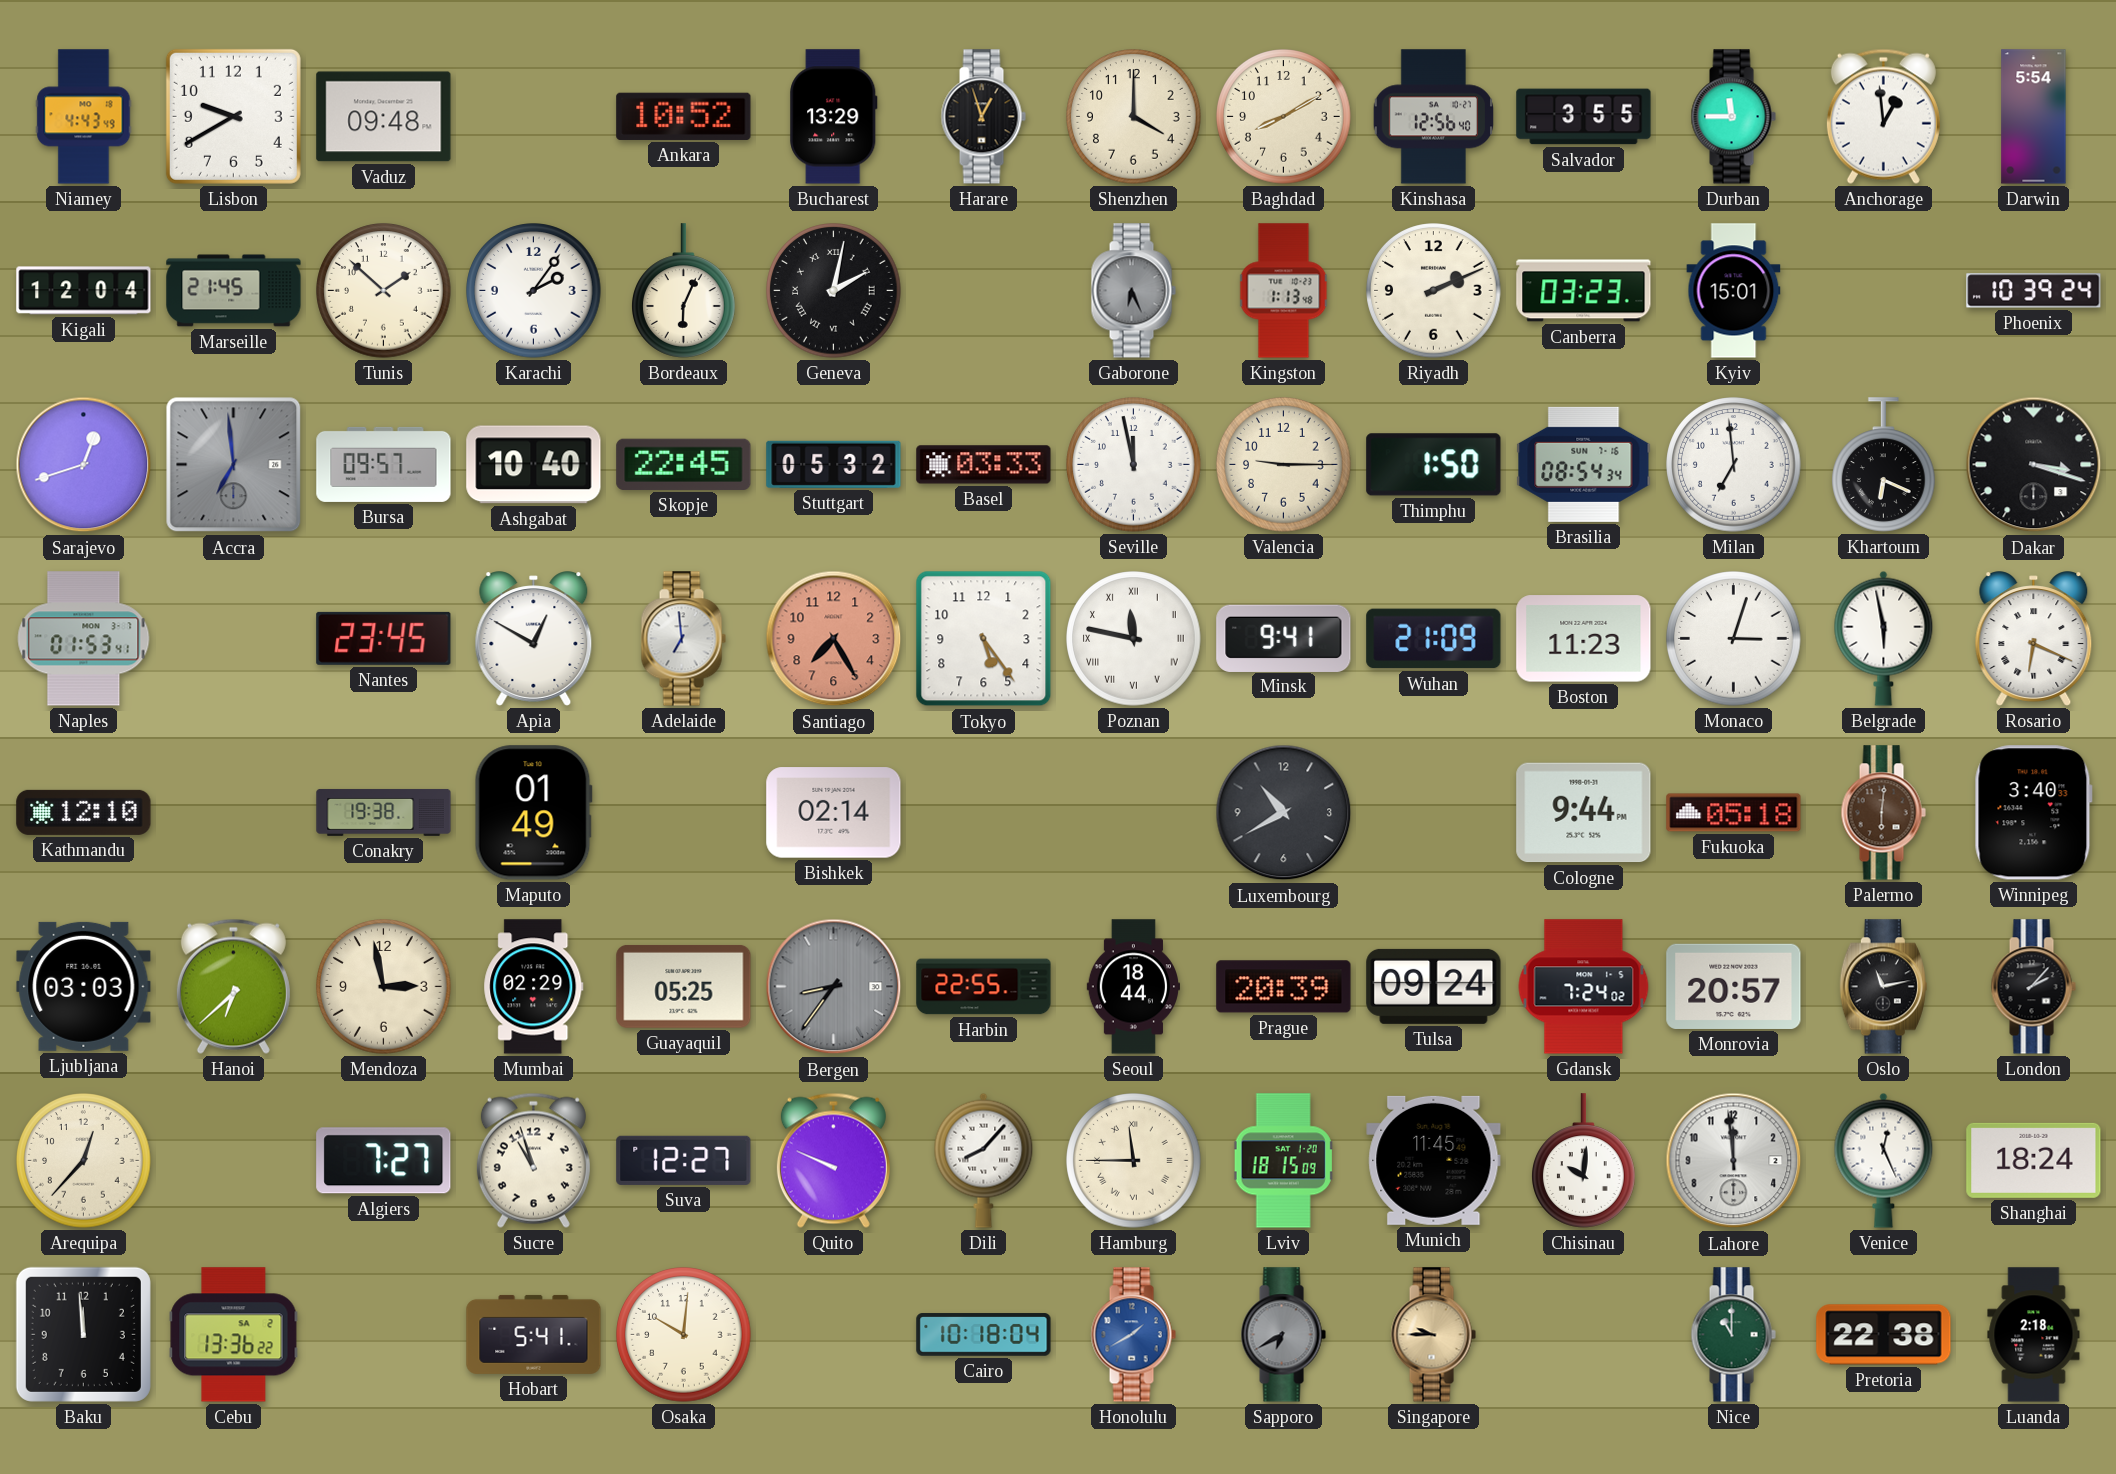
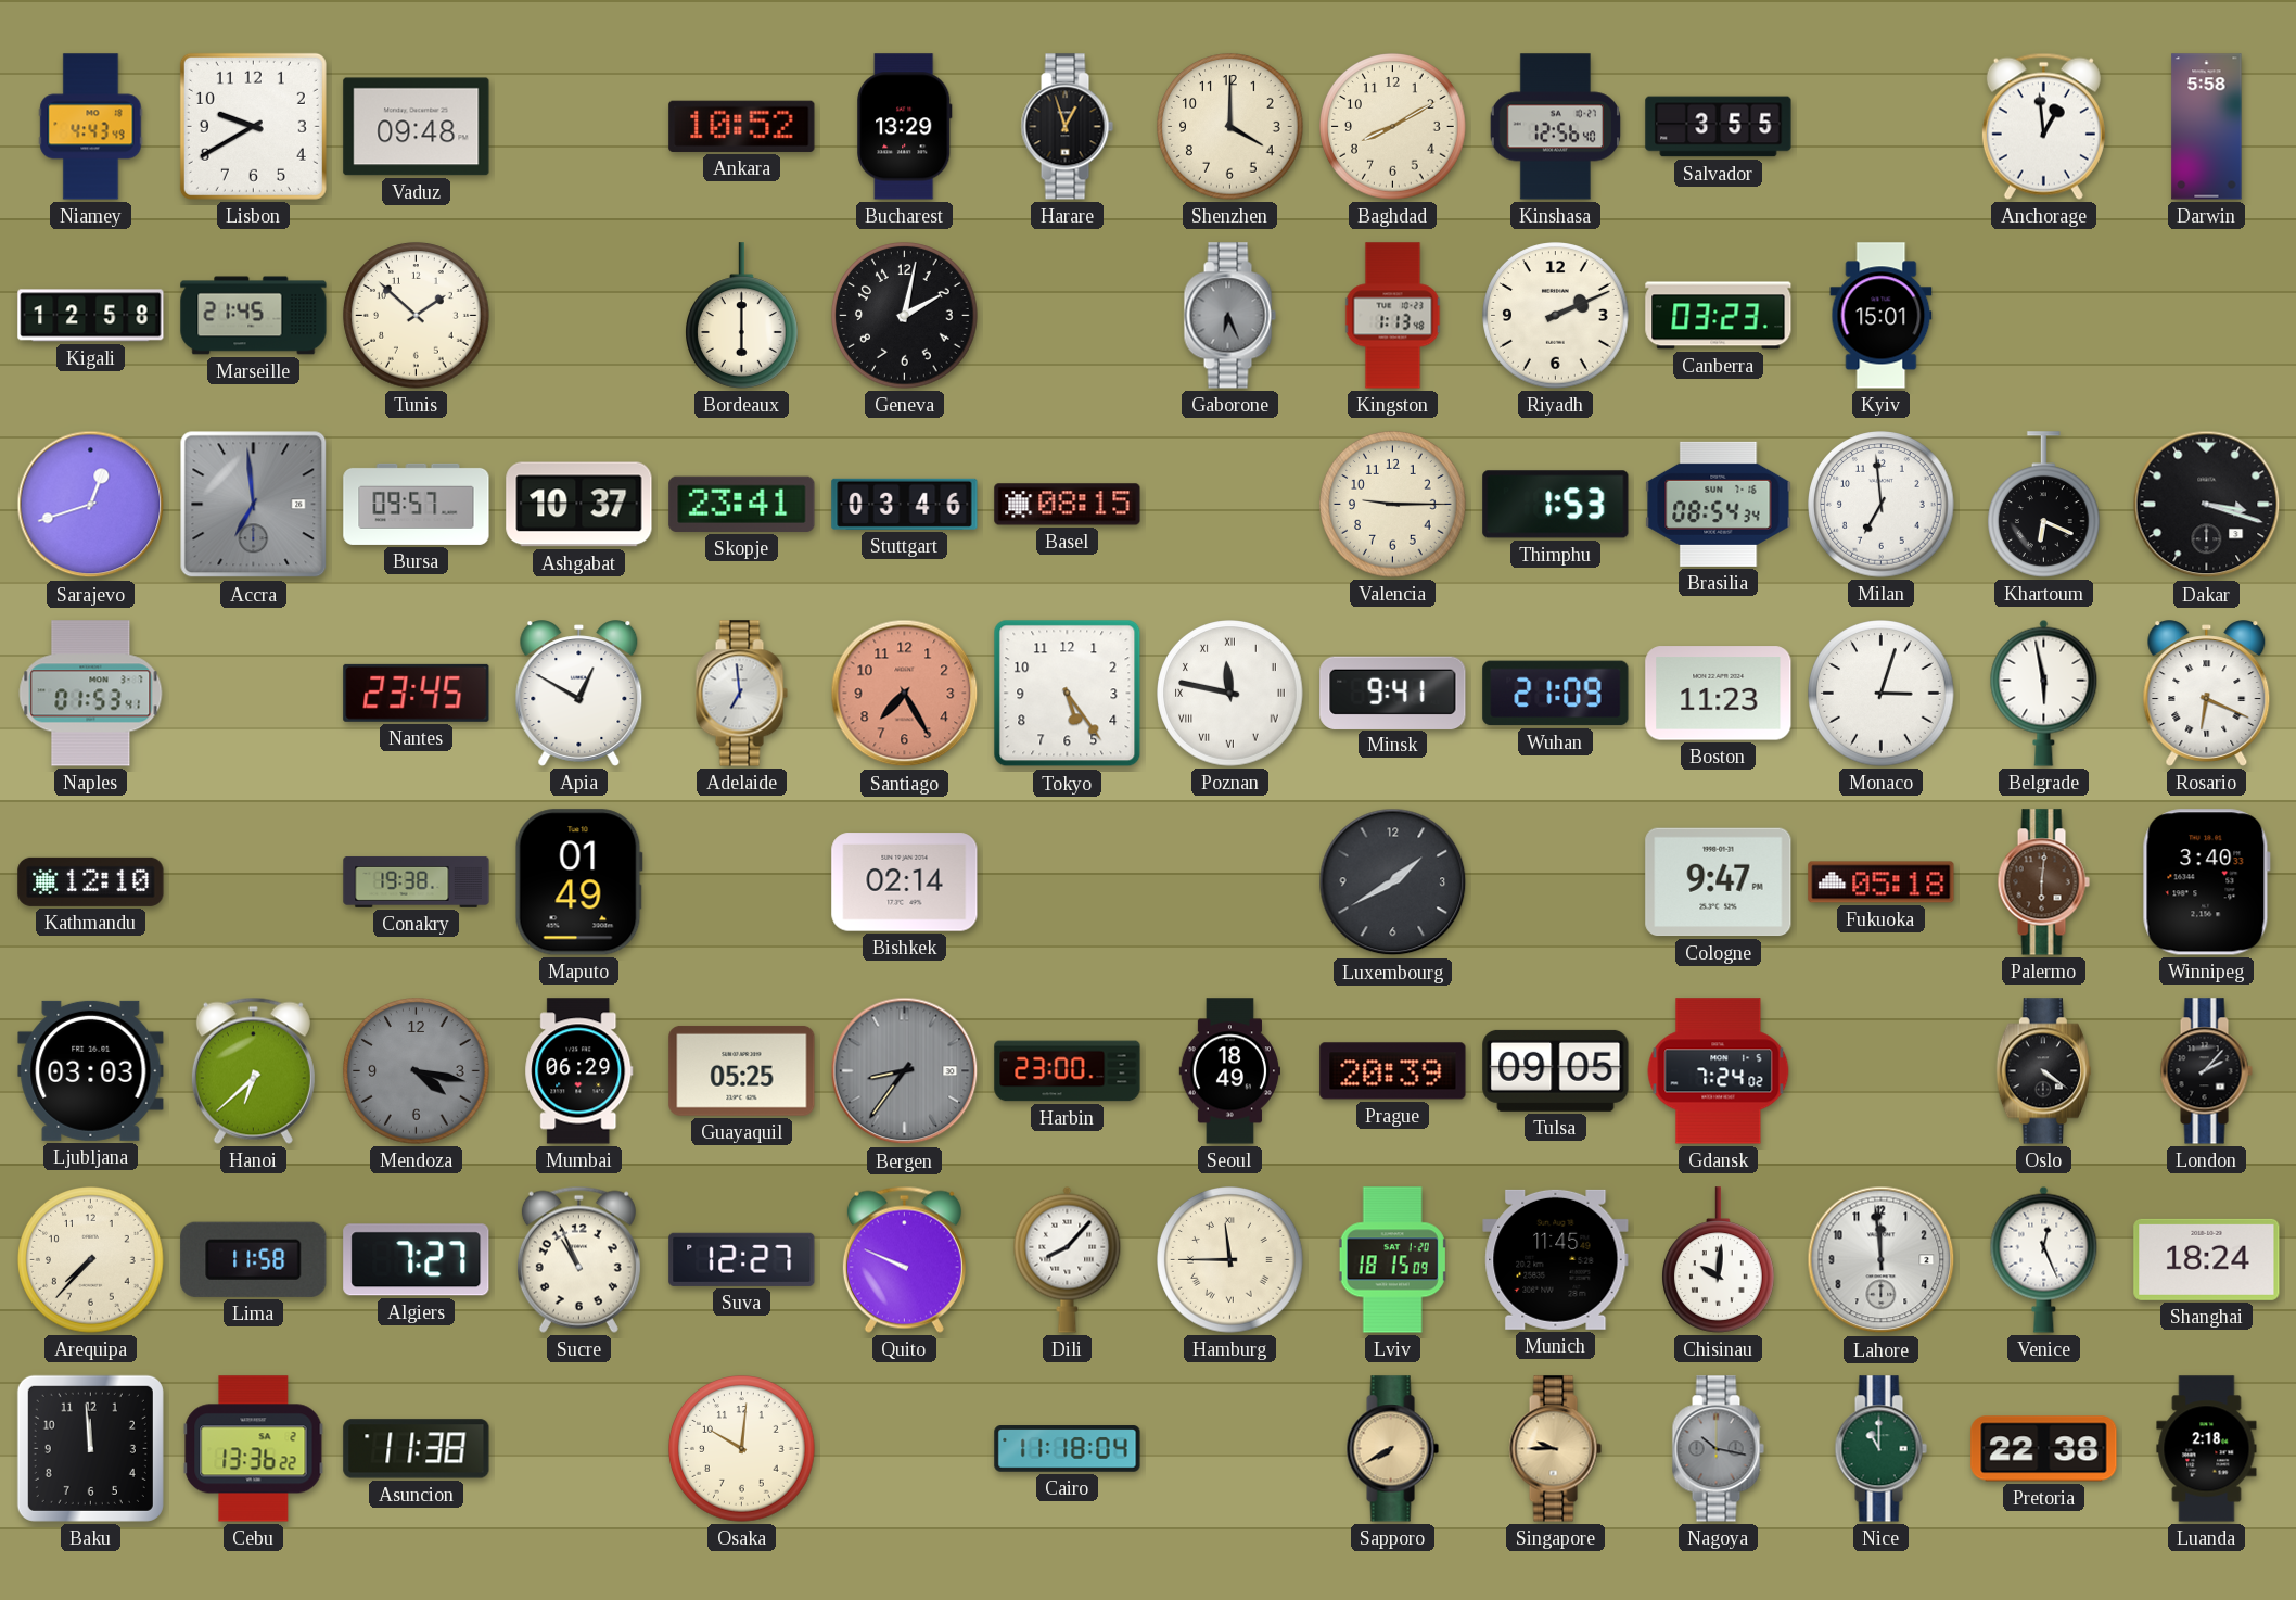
Durban: 11:45 -> none
Darwin: 5:54 -> 5:58
Kigali: 12:04 -> 12:58
Karachi: 2:06 -> none
Bordeaux: 6:04 -> 6:00
Geneva numerals: Roman -> Arabic
Phoenix: 10:39 -> none
Ashgabat: 10:40 -> 10:37
Skopje: 22:45 -> 23:41
Stuttgart: 05:32 -> 03:46
Basel: 03:33 -> 08:15
Seville: 11:58 -> none
Thimphu: 1:50 -> 1:53
Luxembourg: 10:40 -> 1:40
Cologne: 9:44 -> 9:47
Mendoza: 2:58 -> 4:17
Mendoza dial: cream -> grey
Mumbai: 02:29 -> 06:29
Harbin: 22:55 -> 23:00
Seoul: 18:44 -> 18:49
Tulsa: 09:24 -> 09:05
Monrovia: 20:57 -> none
Oslo: 11:13 -> 4:21
Arequipa: 12:37 -> 7:37
Lima: none -> 11:58
Sucre: 10:57 -> 10:56
Asuncion: none -> 11:38
Hobart: 5:41 -> none
Cairo: 10:18 -> 11:18
Honolulu: 1:40 -> none
Sapporo: 6:40 -> 7:40
Sapporo dial: grey -> champagne
Nagoya: none -> 10:17
